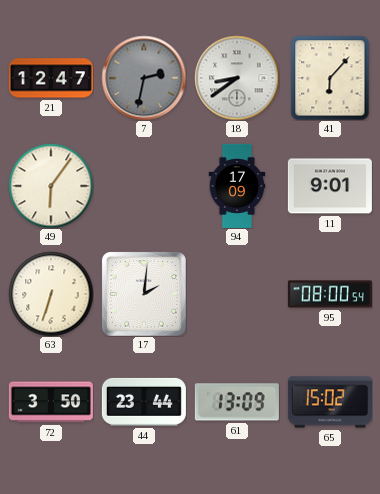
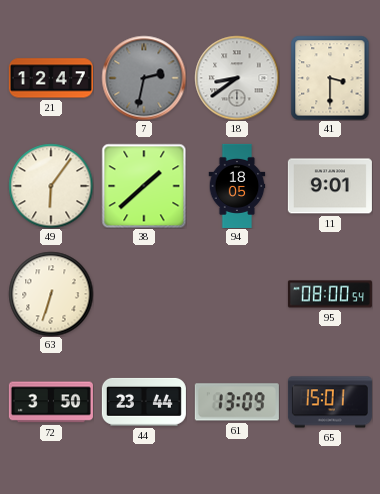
41: 6:07 -> 3:30
38: none -> 1:38
94: 17:09 -> 18:05
17: 2:01 -> none
65: 15:02 -> 15:01
